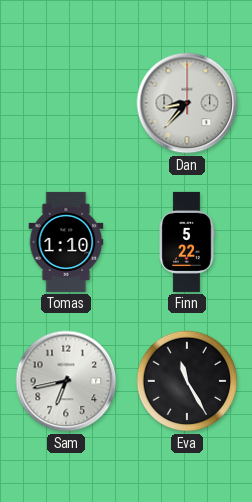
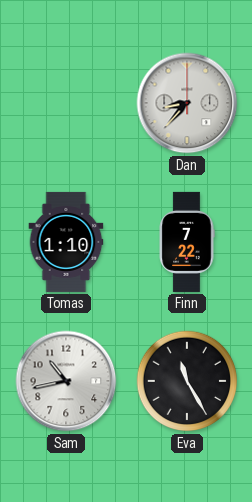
Finn: 5:22 -> 7:22
Sam: 6:43 -> 10:43
